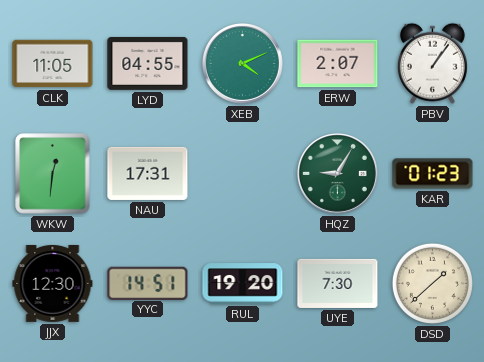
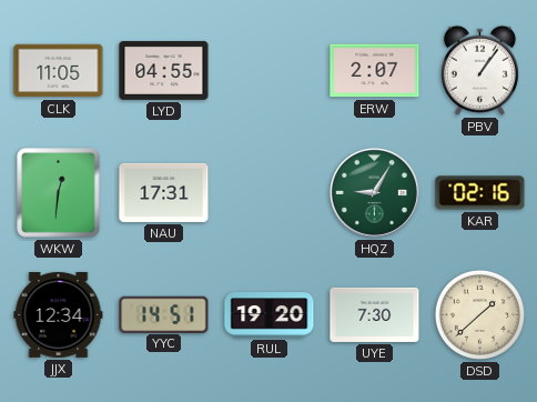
XEB: 4:11 -> none
KAR: 01:23 -> 02:16
JJX: 12:30 -> 12:34
